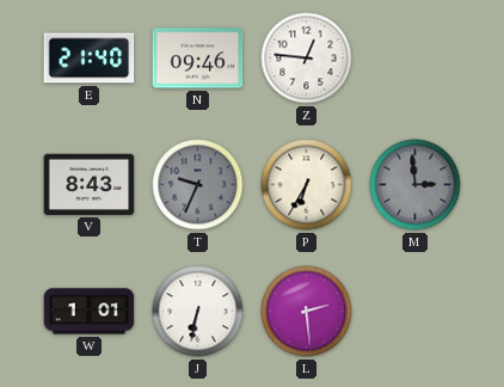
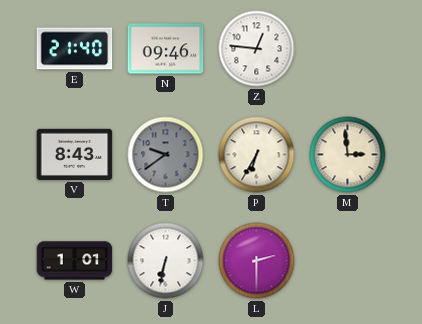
T: 9:34 -> 9:39
M dial: grey -> cream
L: 2:29 -> 2:30
